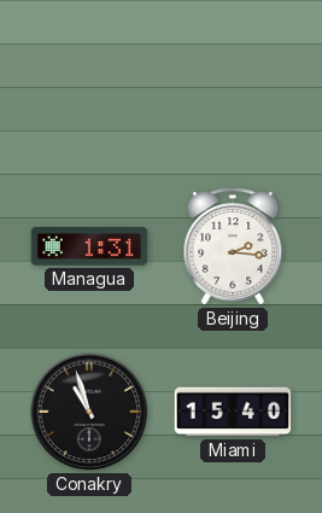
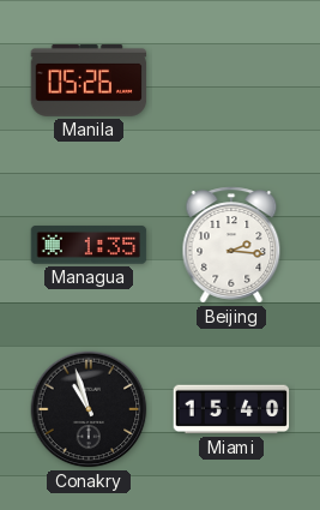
Manila: none -> 05:26
Managua: 1:31 -> 1:35
